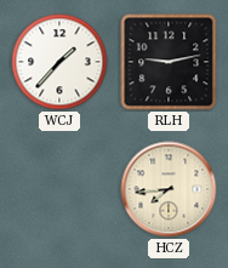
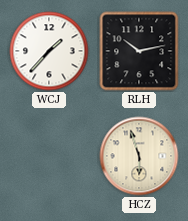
RLH: 9:13 -> 10:13
HCZ: 7:44 -> 5:57
